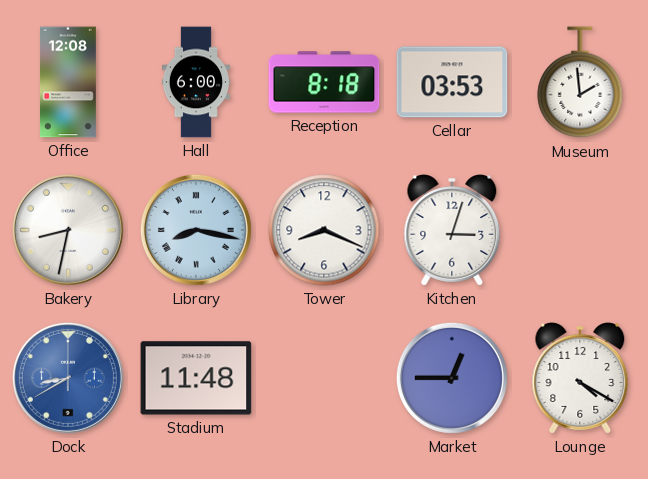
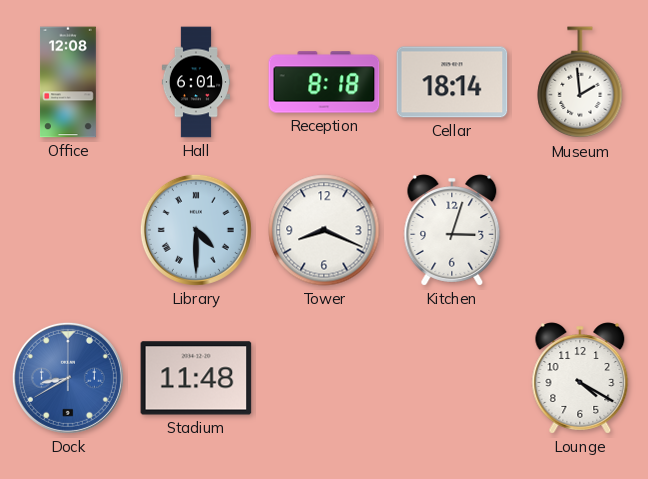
Hall: 6:00 -> 6:01
Cellar: 03:53 -> 18:14
Bakery: 8:32 -> none
Library: 8:17 -> 4:30
Market: 12:45 -> none
